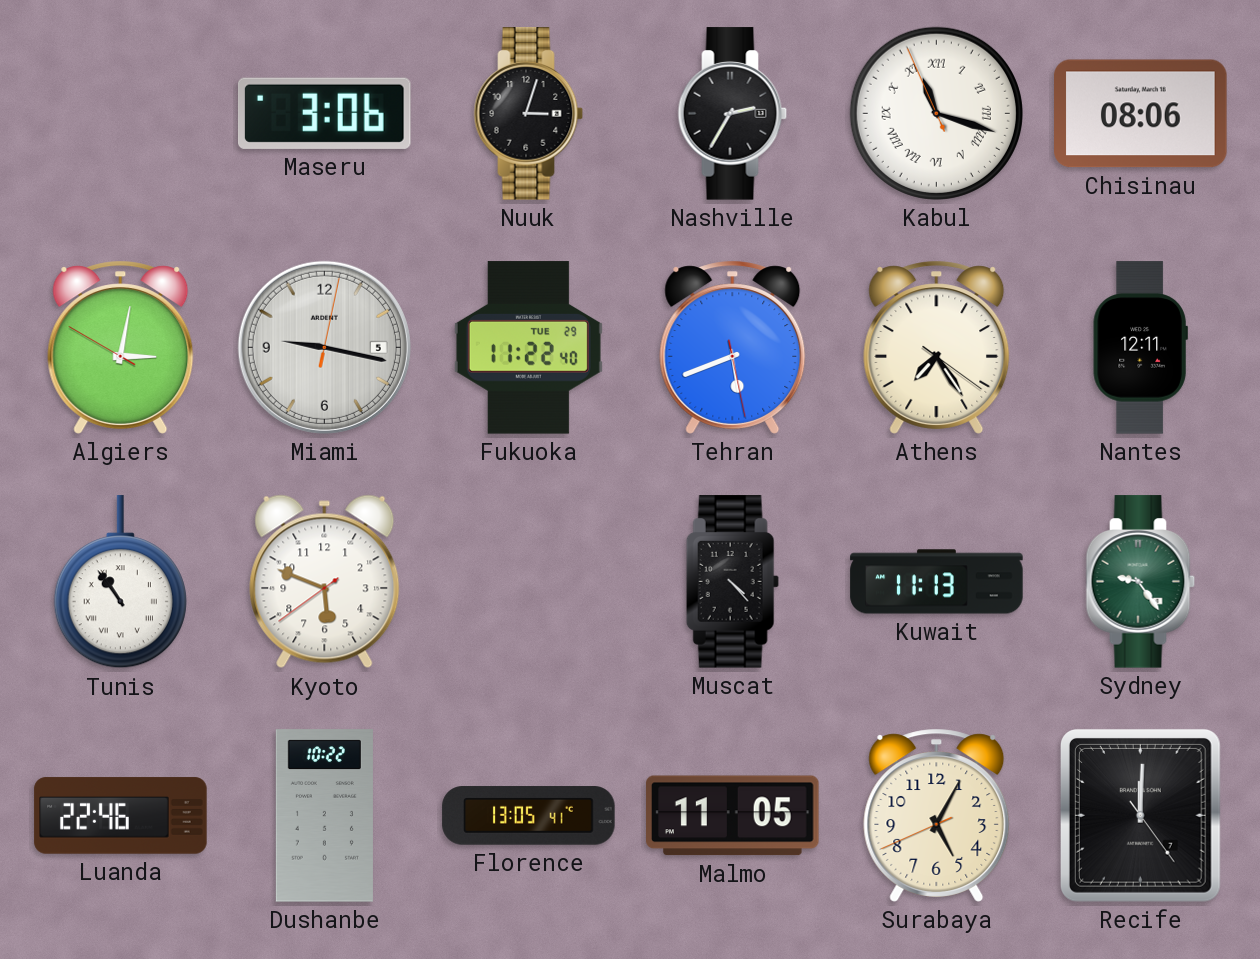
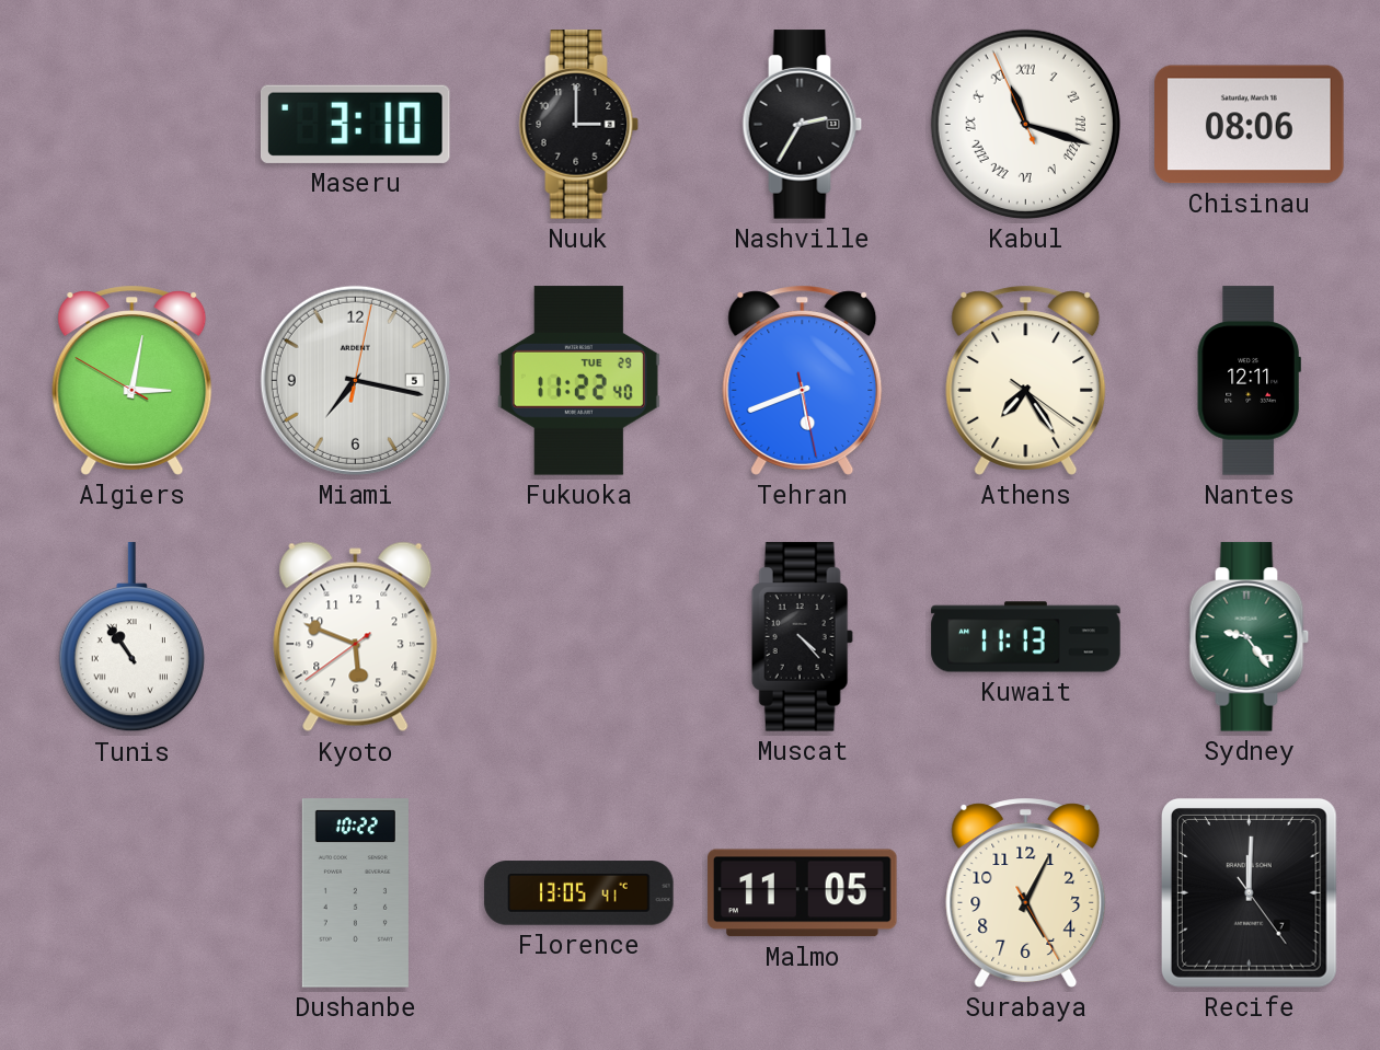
Maseru: 3:06 -> 3:10
Nuuk: 3:03 -> 3:00
Miami: 9:17 -> 7:17
Luanda: 22:46 -> none
Surabaya: 5:04:41 -> 5:04:25
